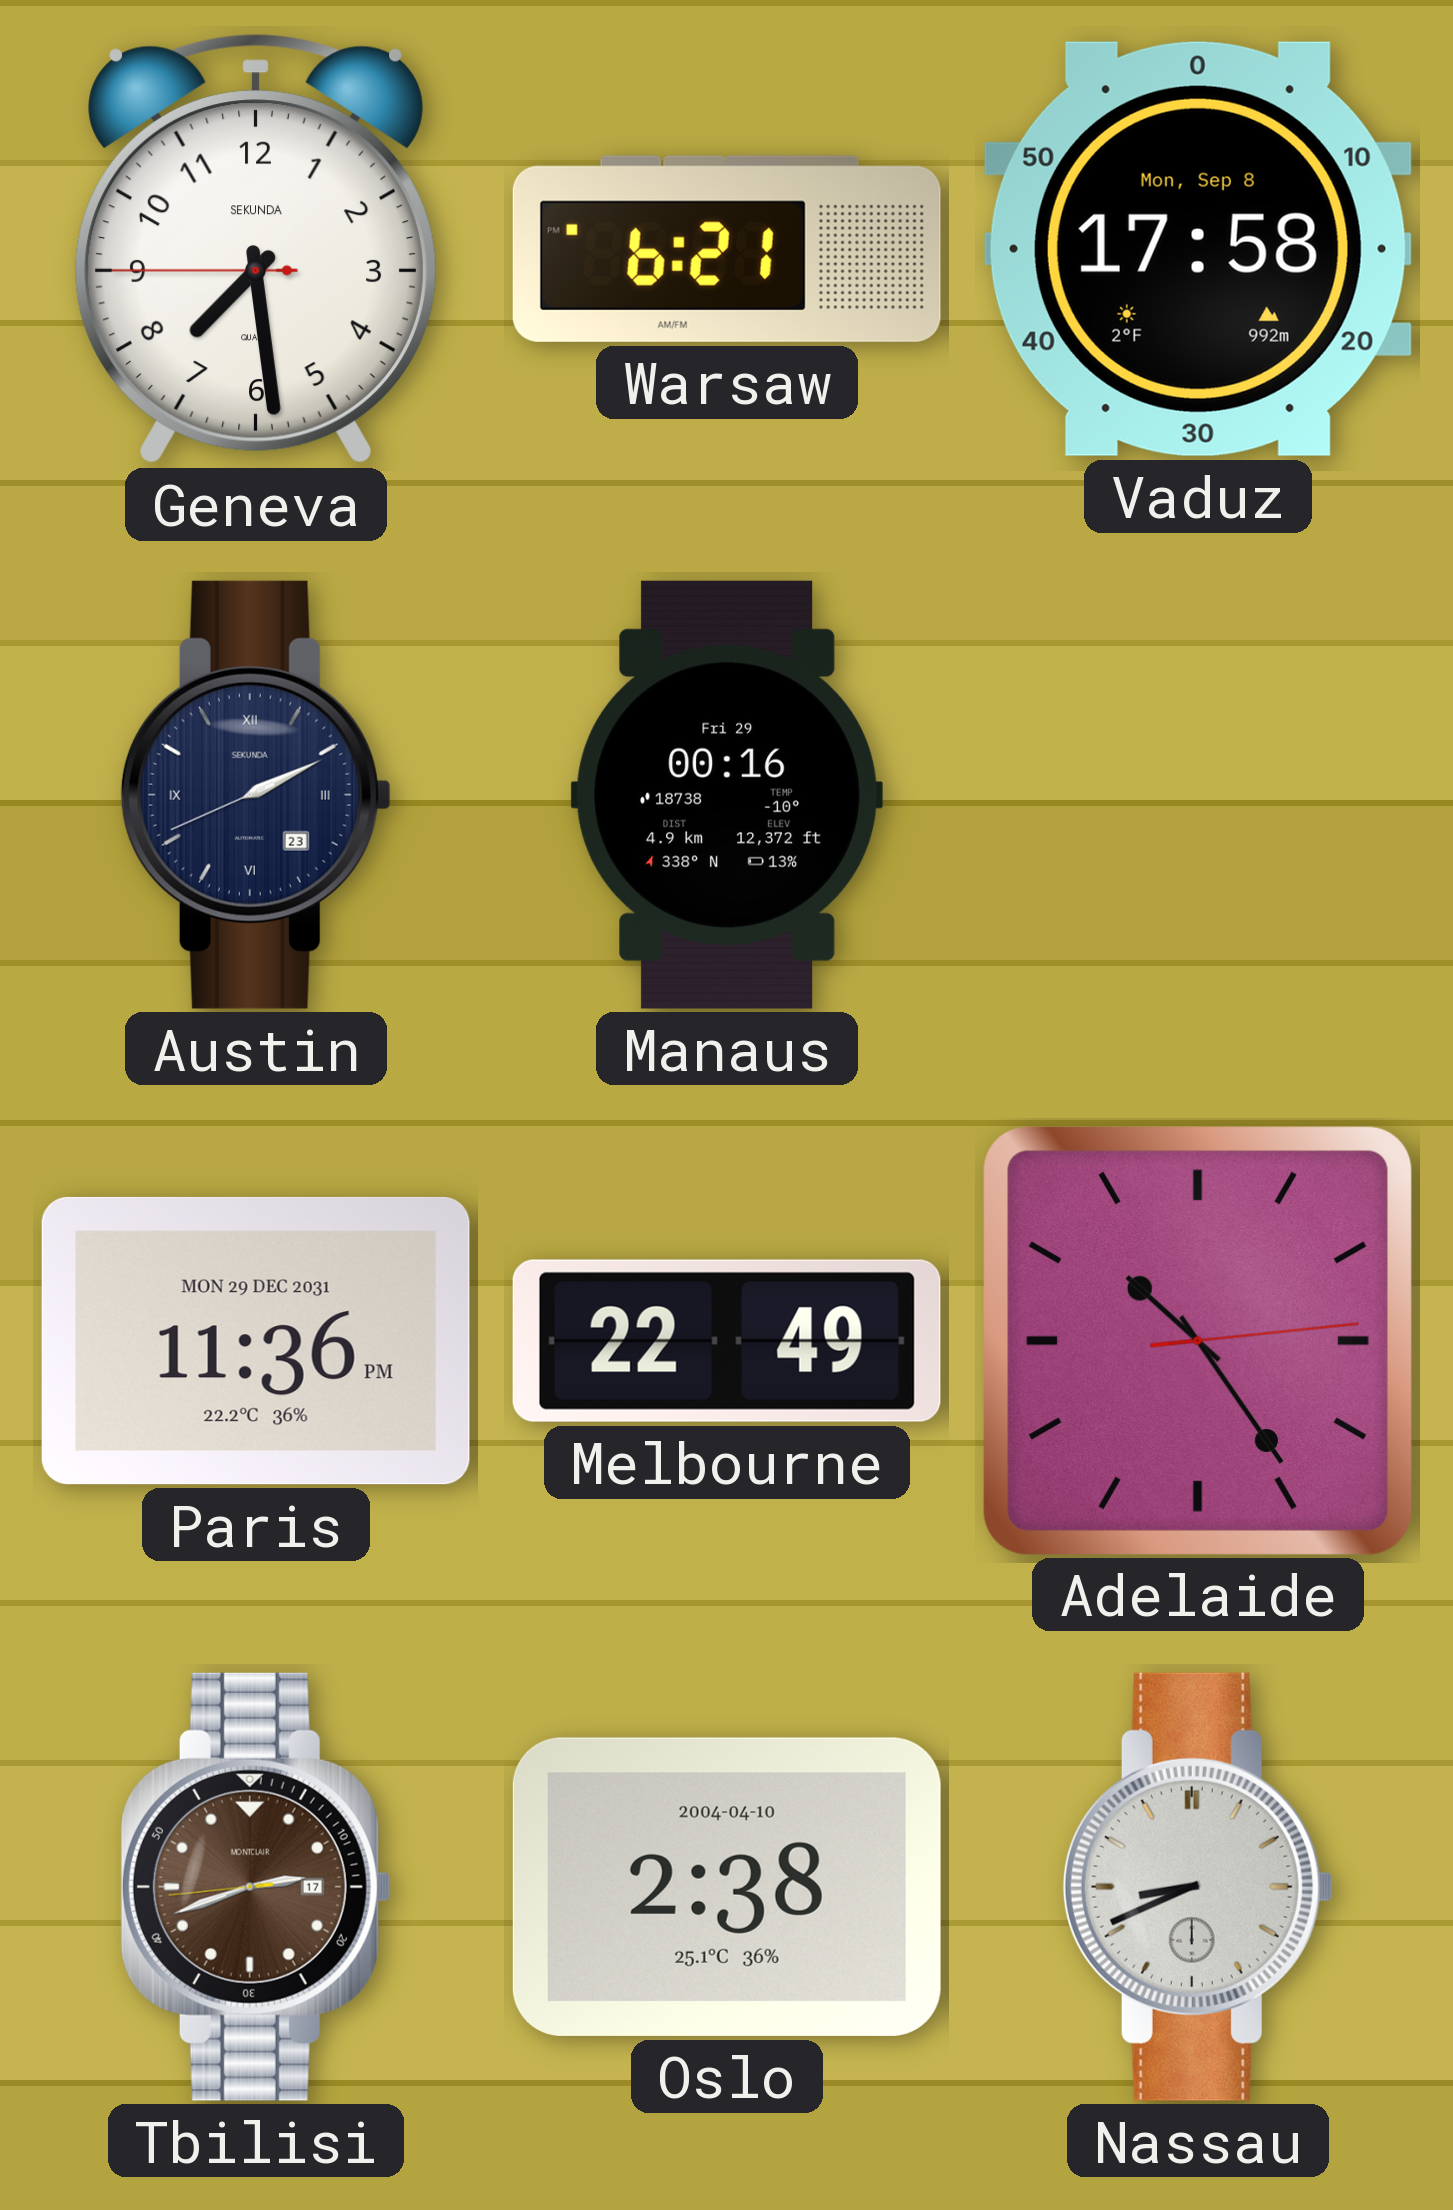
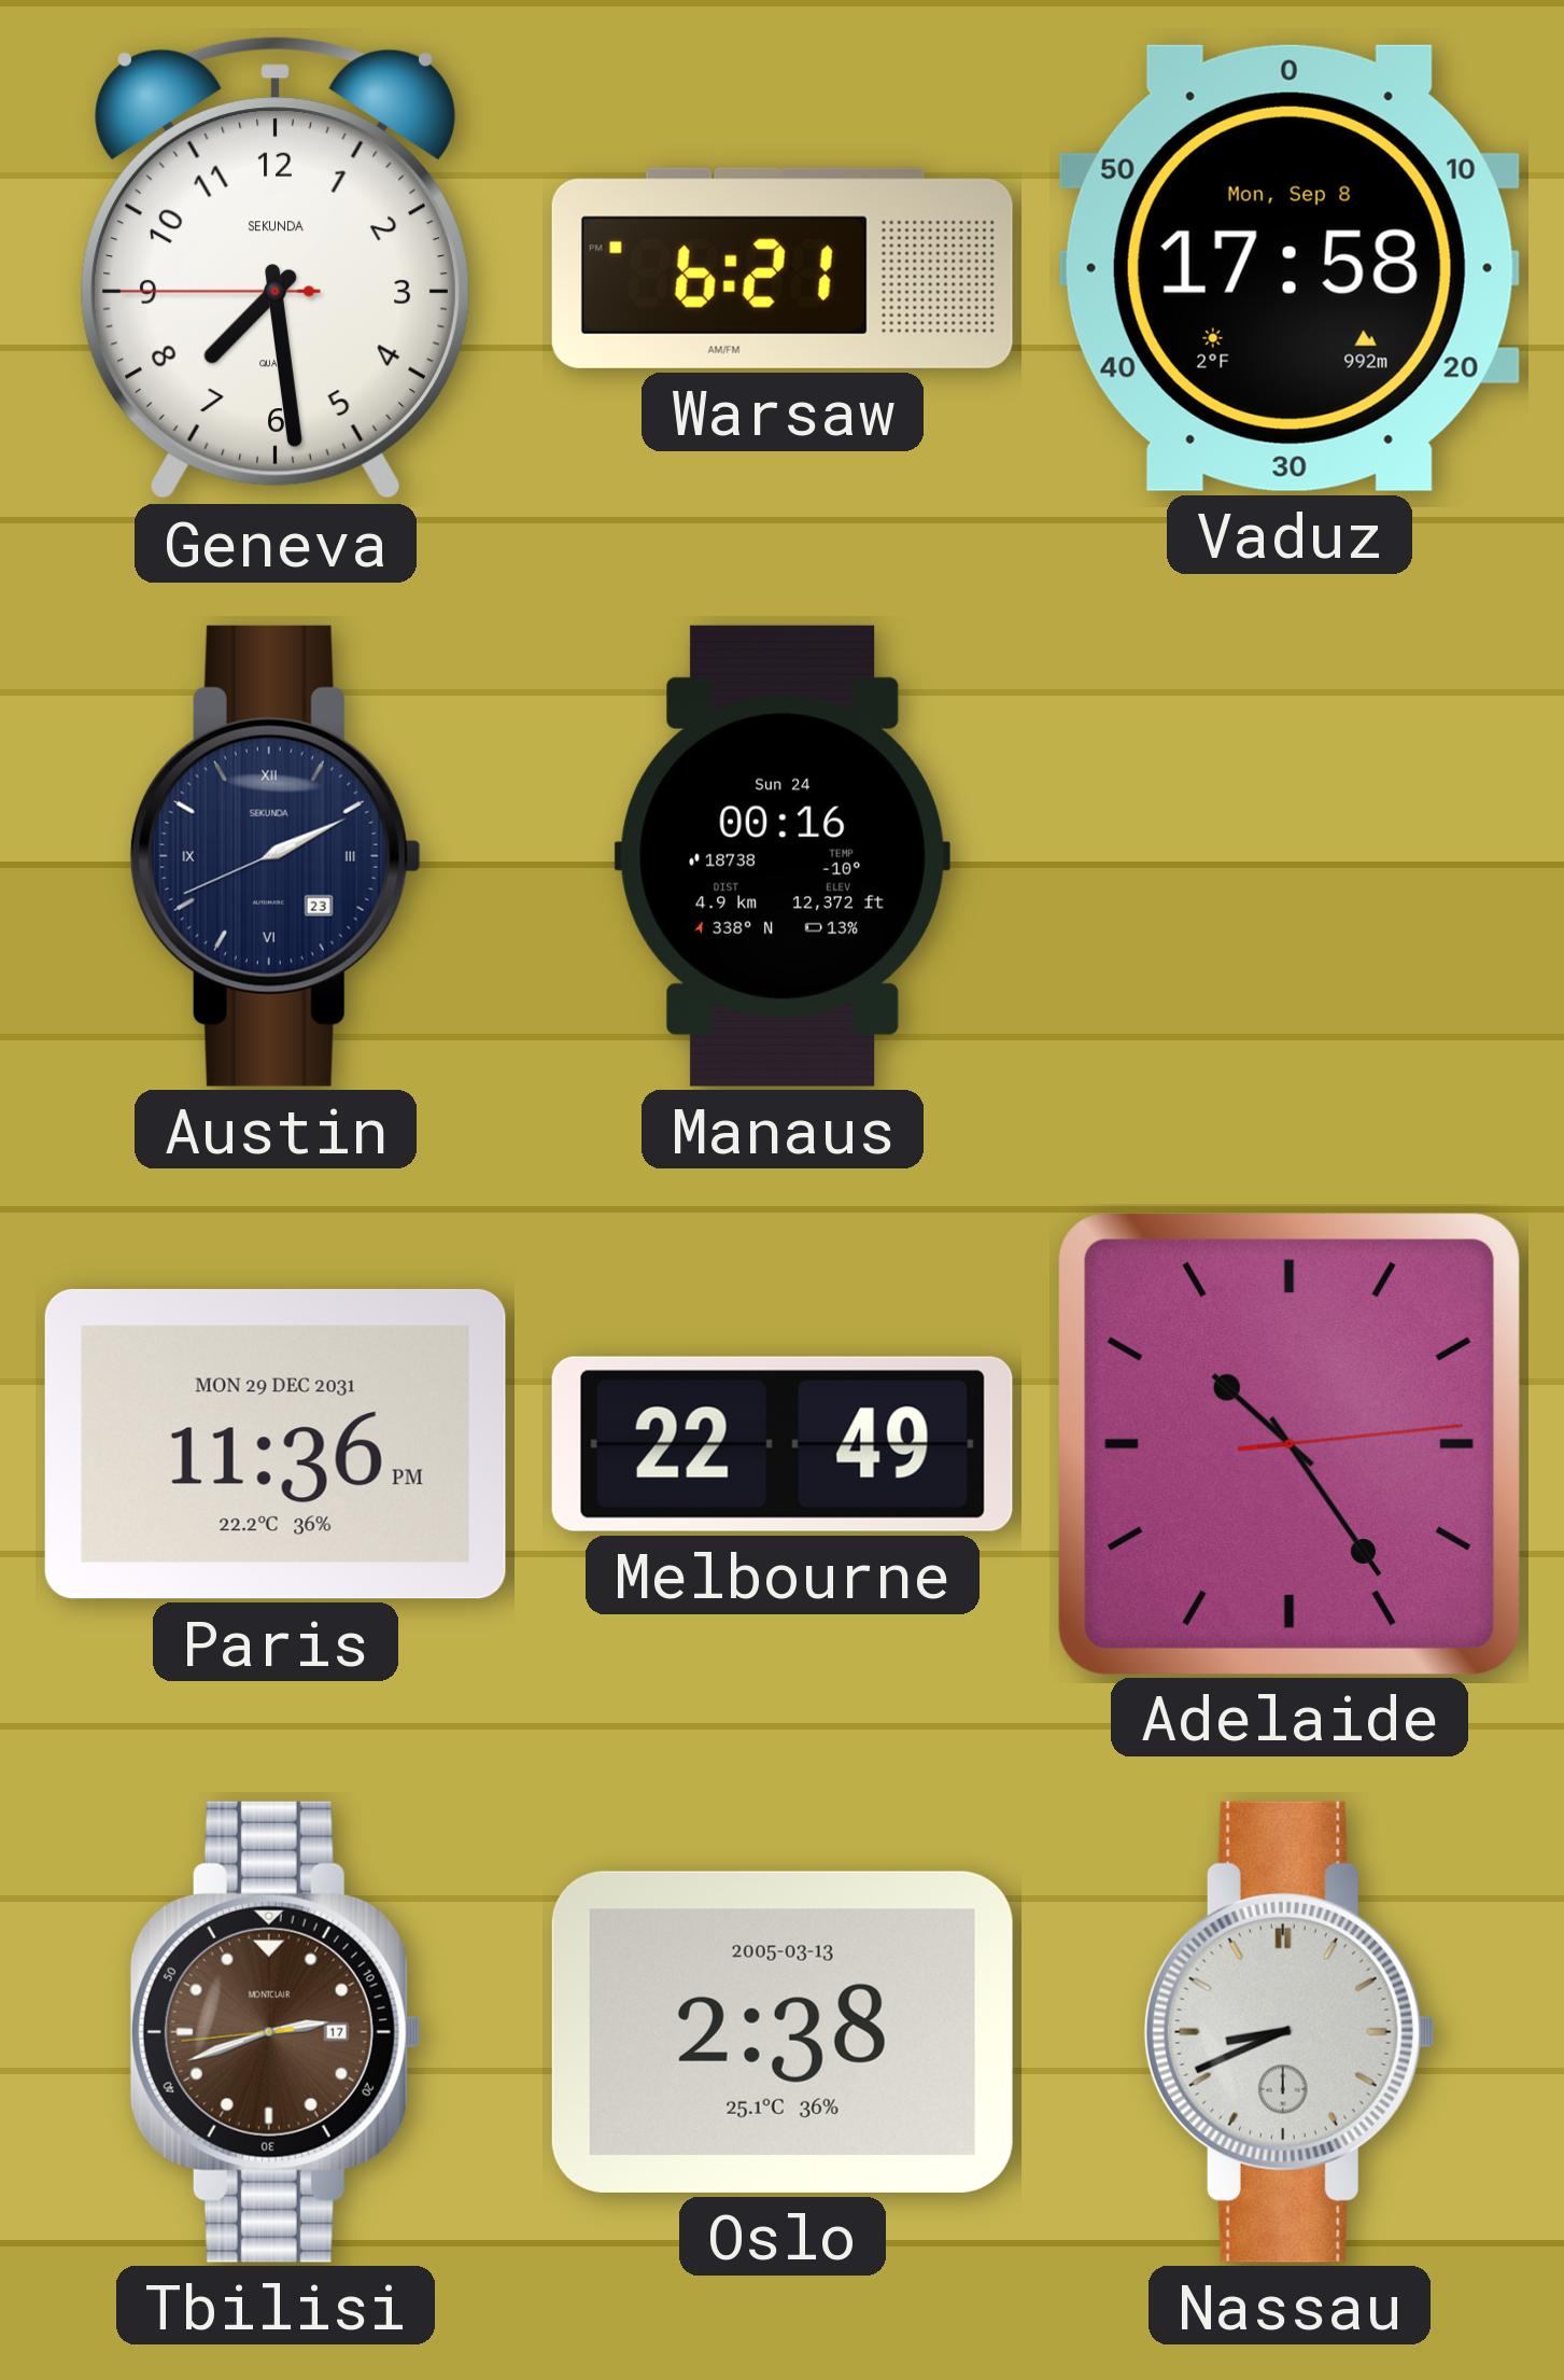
Manaus date: Fri 29 -> Sun 24
Oslo date: 2004-04-10 -> 2005-03-13
